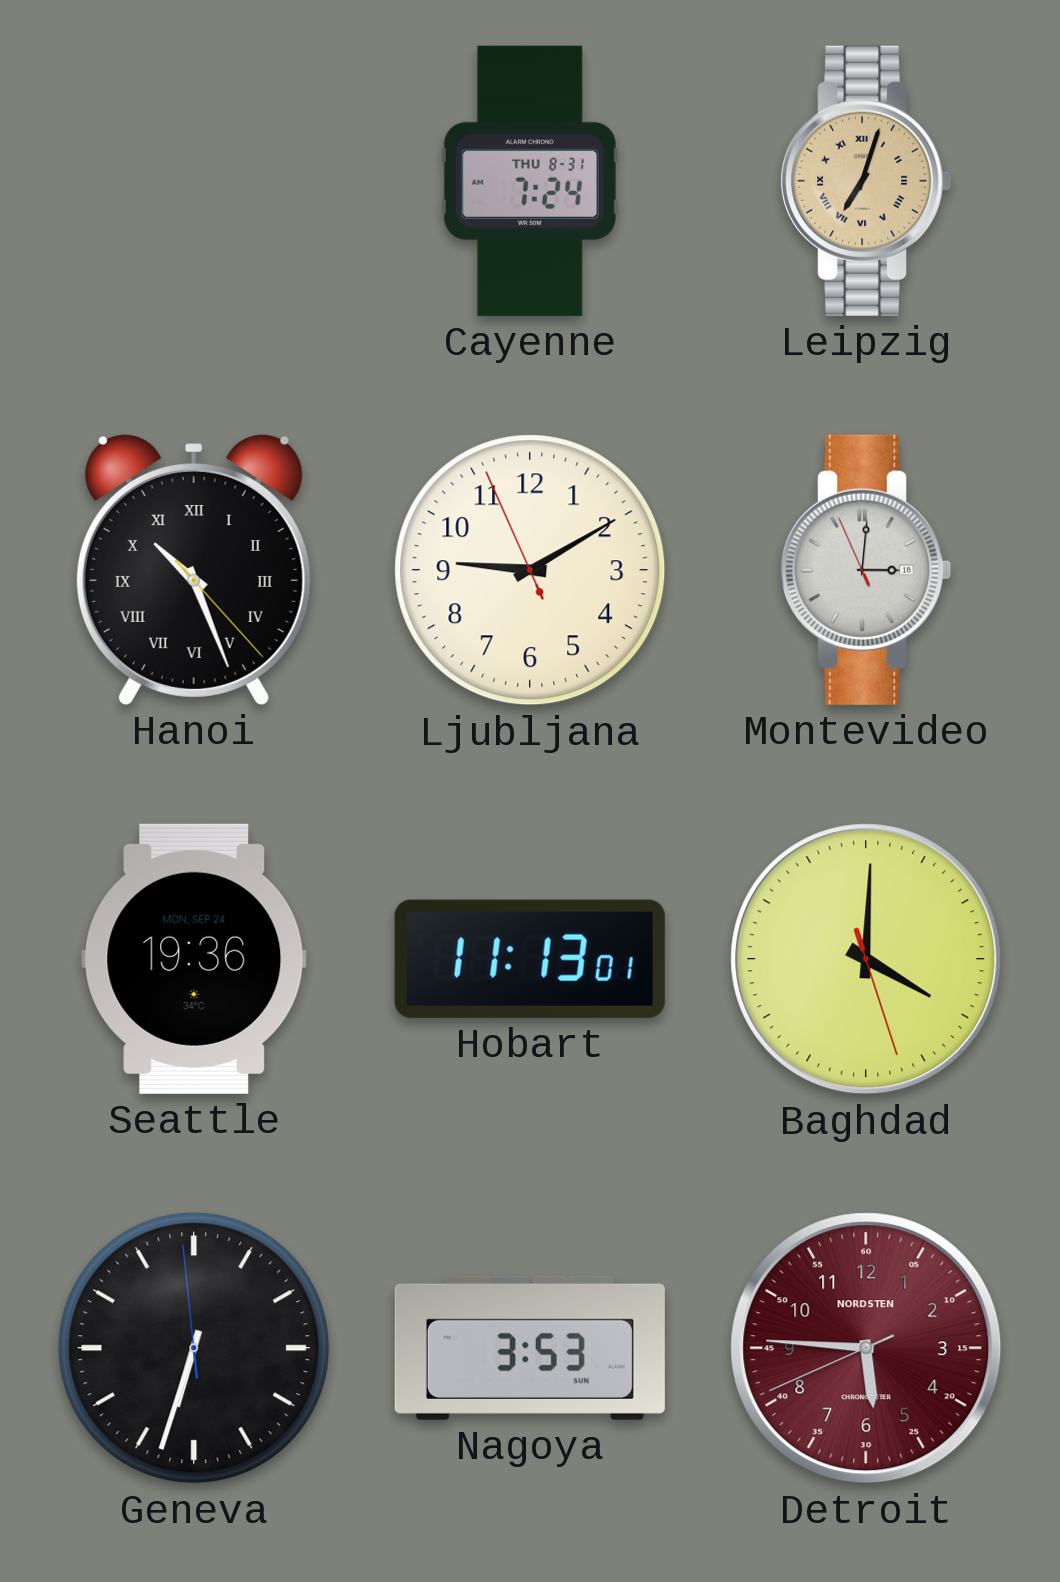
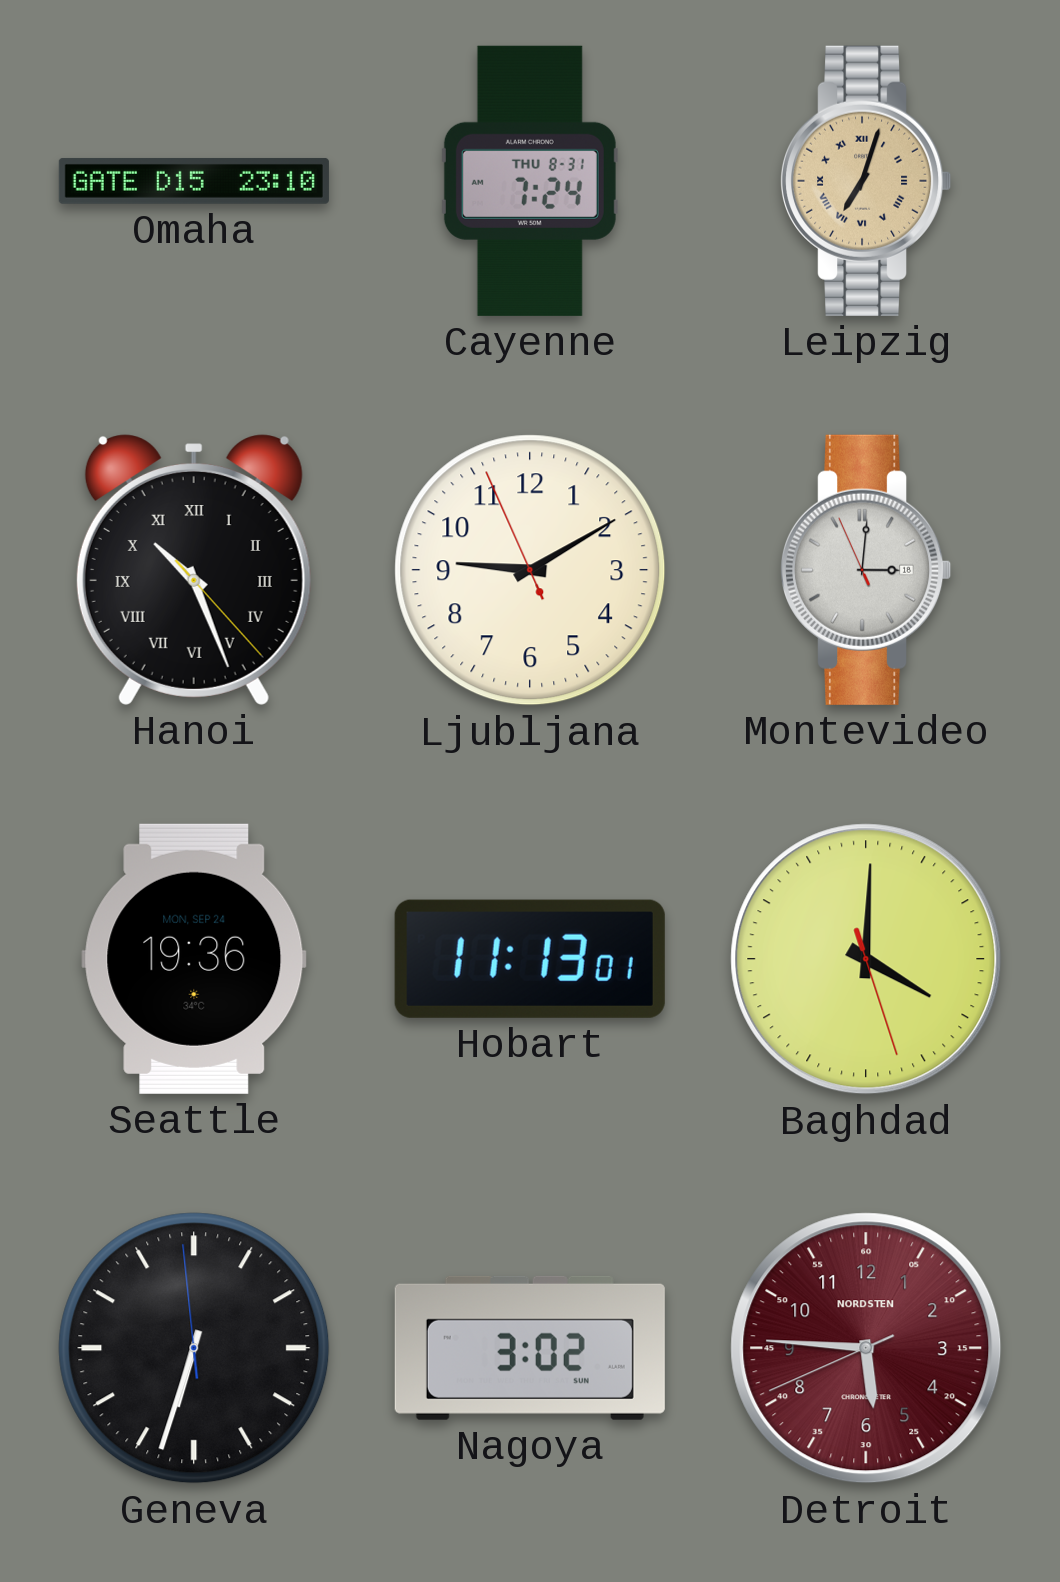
Omaha: none -> 23:10
Nagoya: 3:53 -> 3:02
